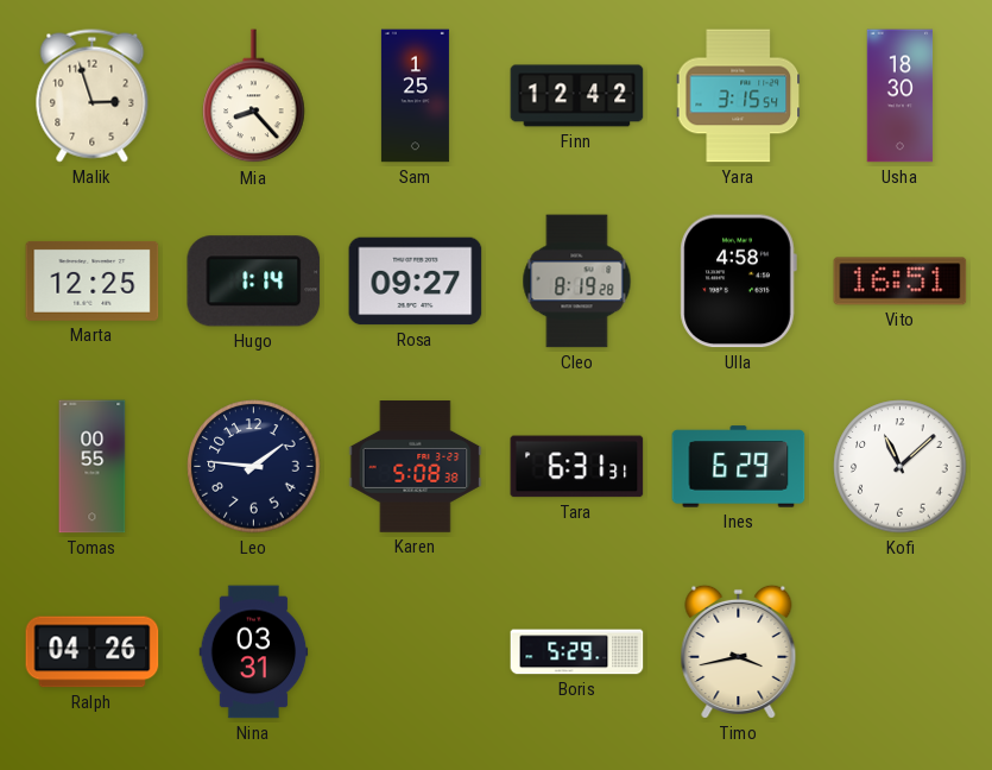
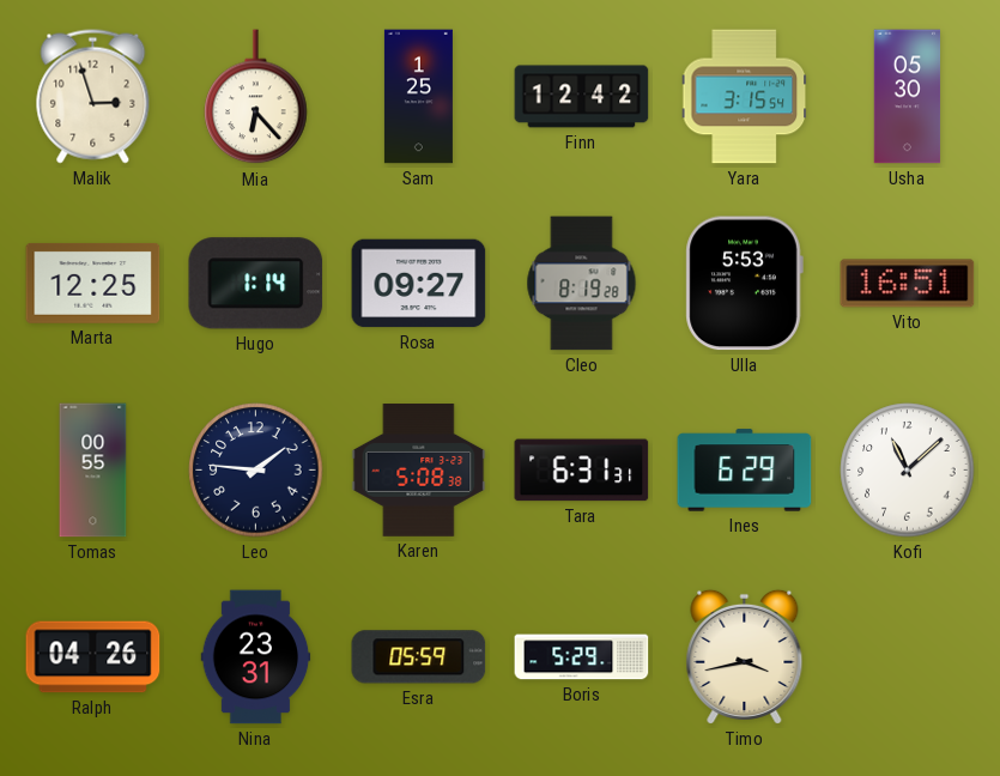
Mia: 8:23 -> 6:23
Usha: 18:30 -> 05:30
Ulla: 4:58 -> 5:53
Nina: 03:31 -> 23:31
Esra: none -> 05:59
